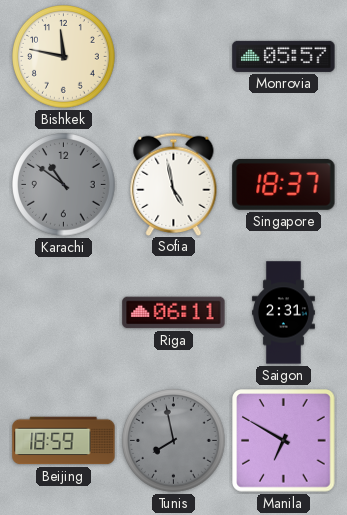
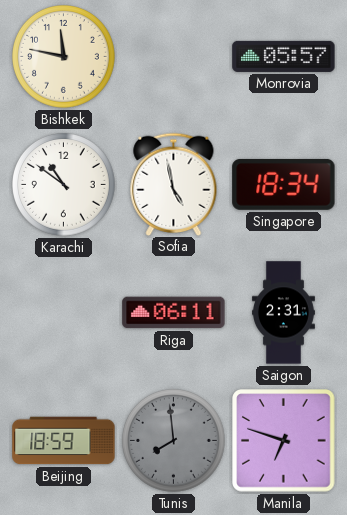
Karachi dial: grey -> white
Singapore: 18:37 -> 18:34
Tunis: 7:58 -> 7:59
Manila: 6:50 -> 6:48
